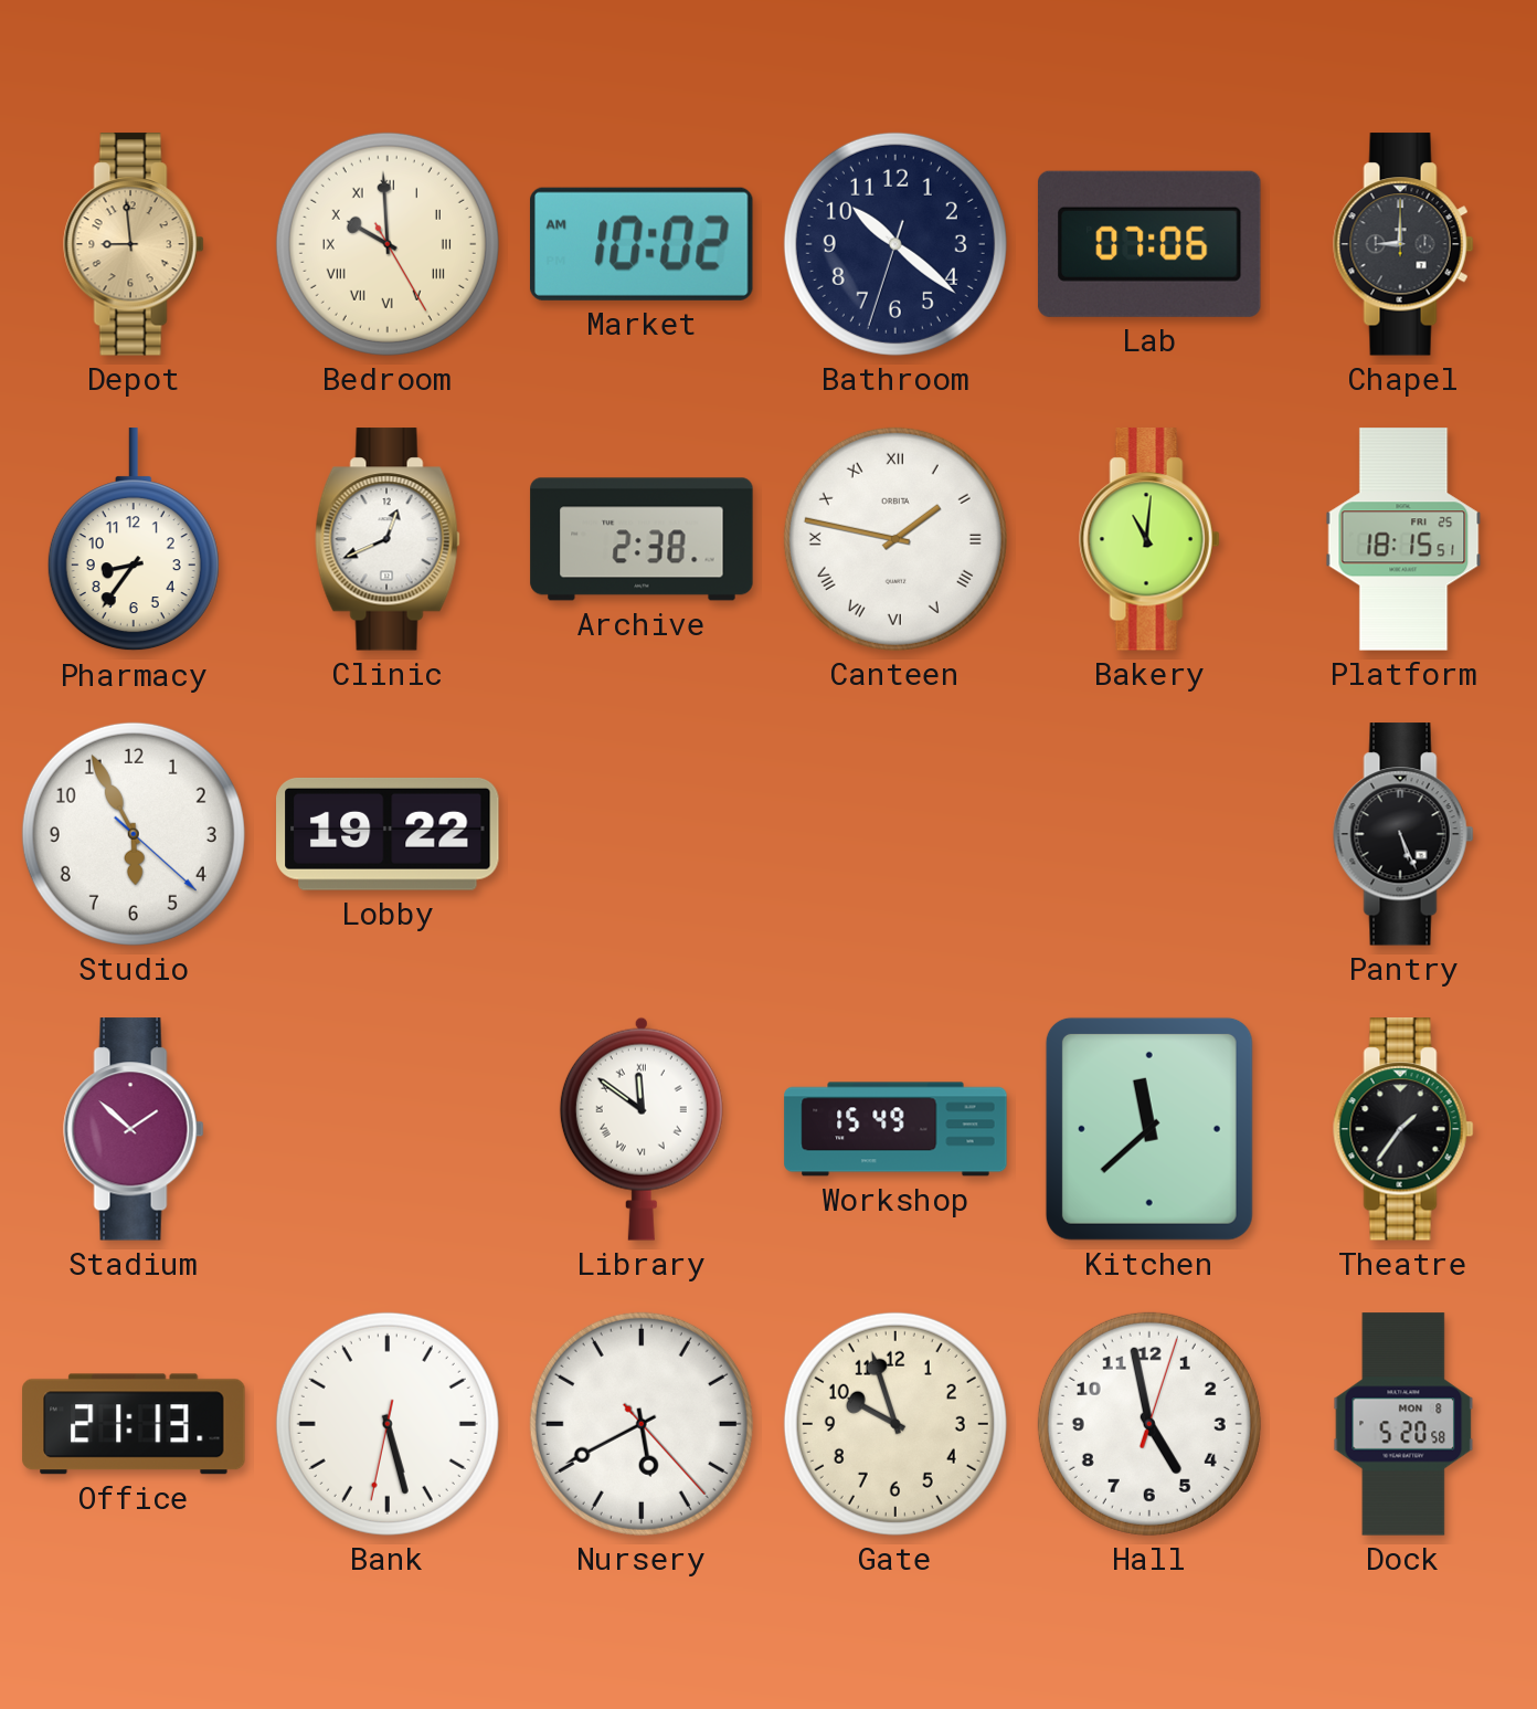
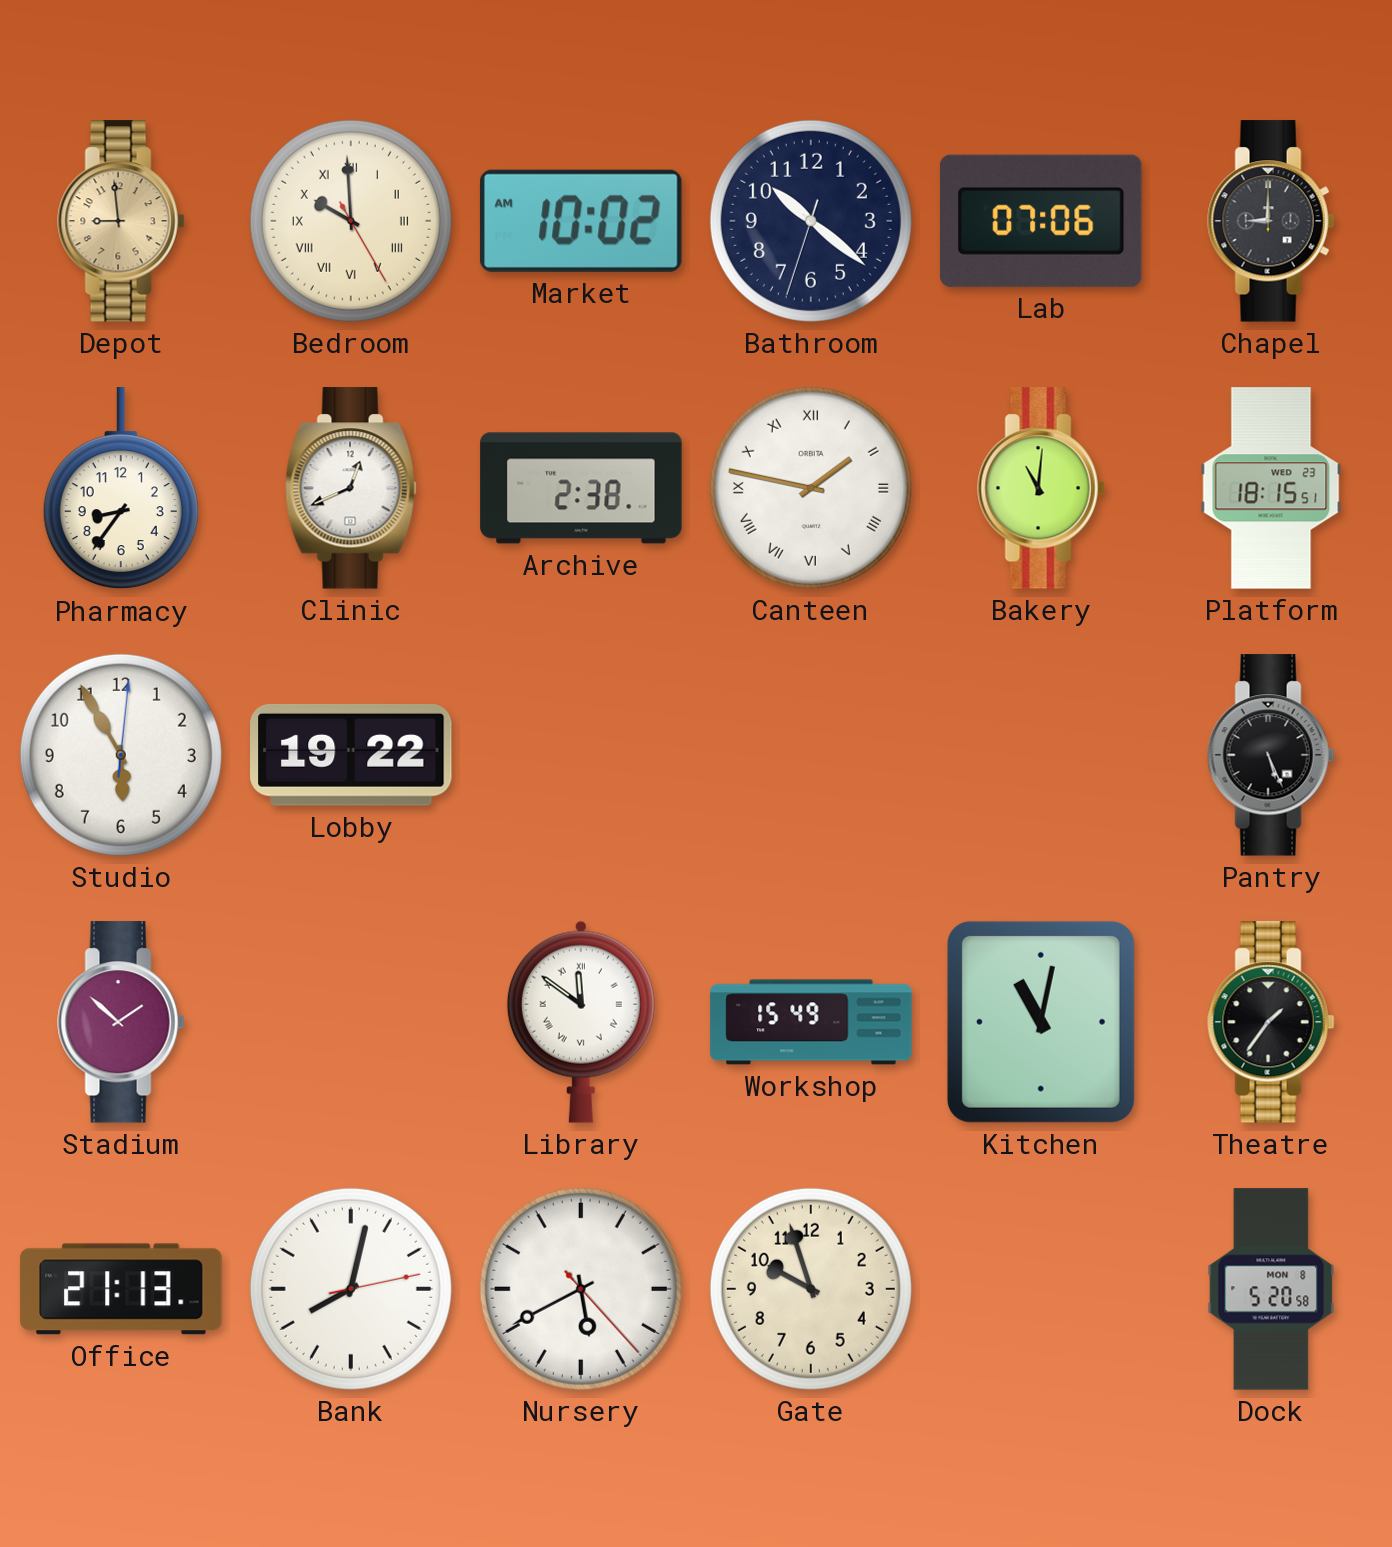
Platform date: FRI 25 -> WED 23
Studio: 5:55:22 -> 5:55:01
Kitchen: 11:38 -> 11:02
Bank: 5:27 -> 8:02
Hall: 4:58 -> none
